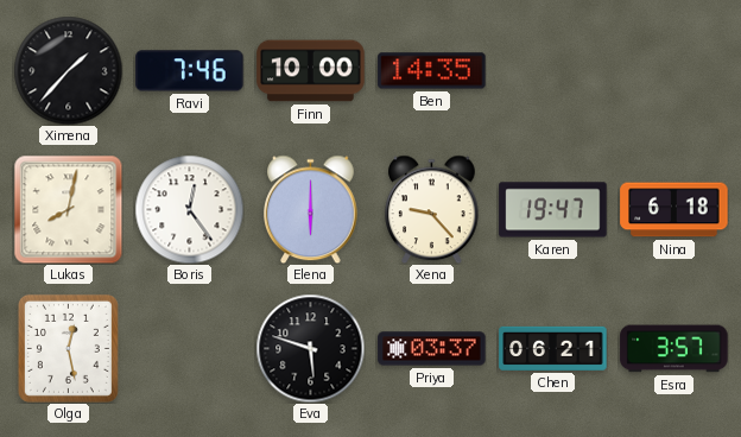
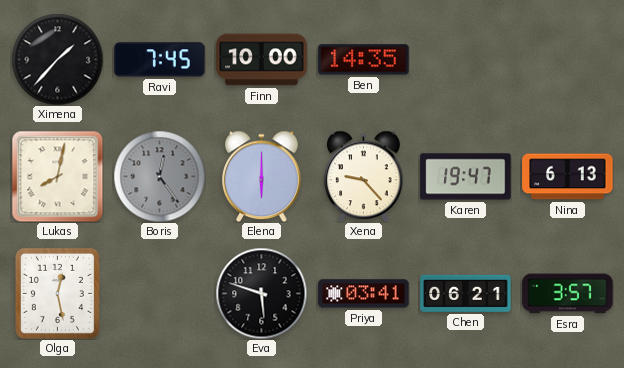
Ravi: 7:46 -> 7:45
Boris dial: white -> grey
Nina: 6:18 -> 6:13
Priya: 03:37 -> 03:41
